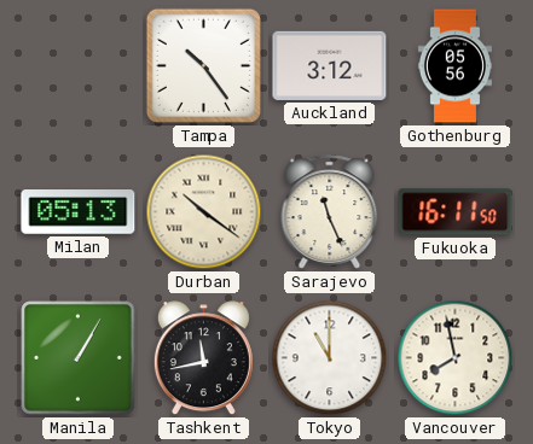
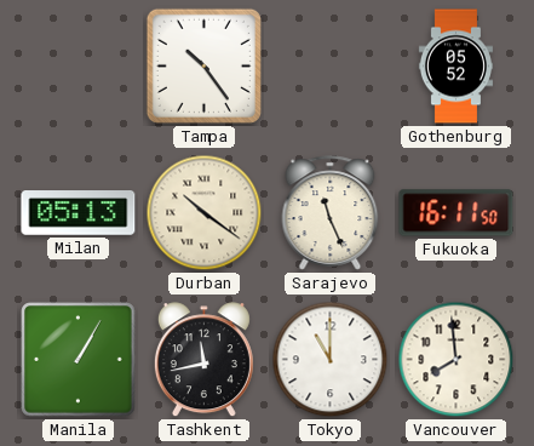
Auckland: 3:12 -> none
Gothenburg: 05:56 -> 05:52
Vancouver: 7:58 -> 7:59
